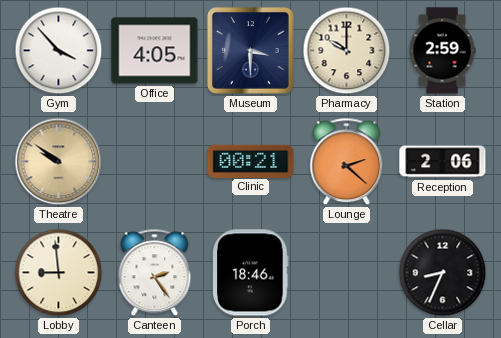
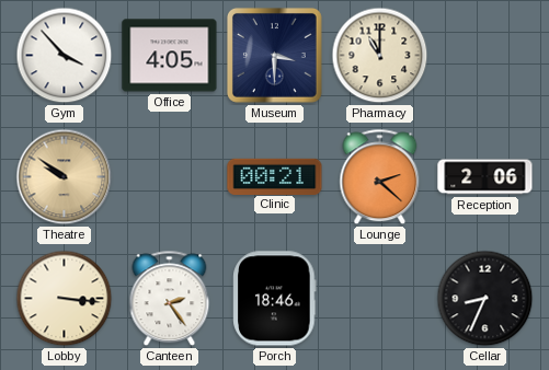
Pharmacy: 10:00 -> 11:00
Station: 2:59 -> none
Lobby: 8:59 -> 3:16
